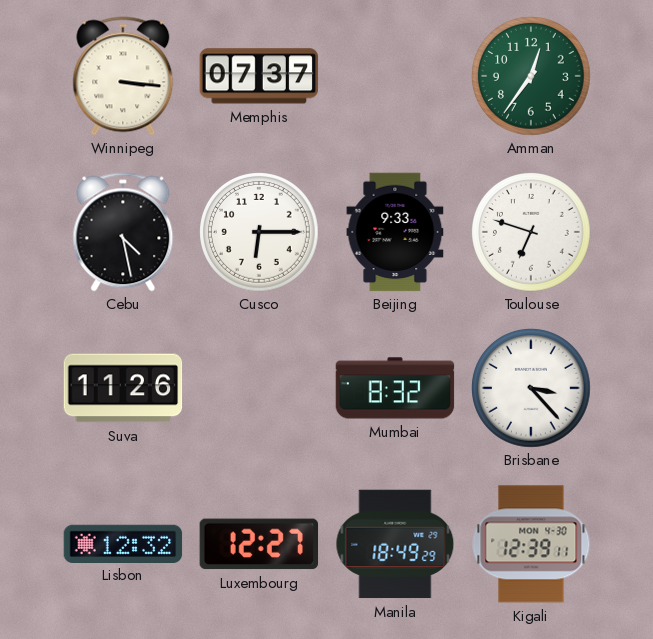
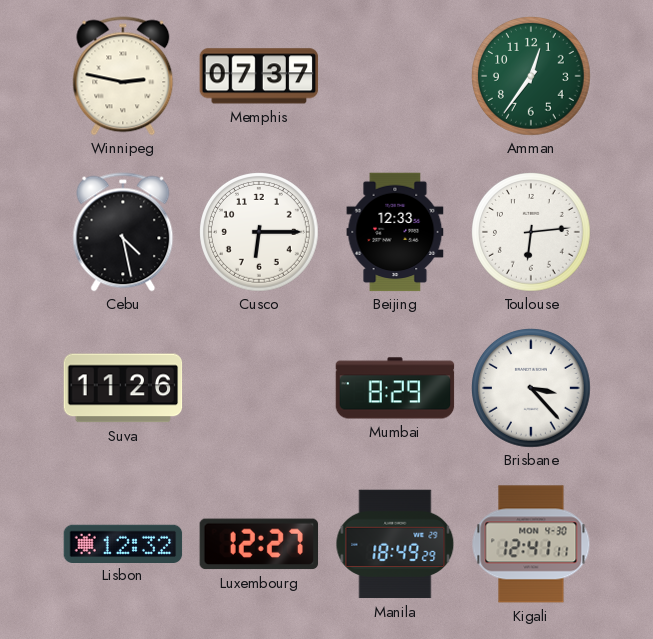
Winnipeg: 3:16 -> 2:47
Beijing: 9:33 -> 12:33
Toulouse: 6:48 -> 6:14
Mumbai: 8:32 -> 8:29
Kigali: 12:39 -> 12:41
